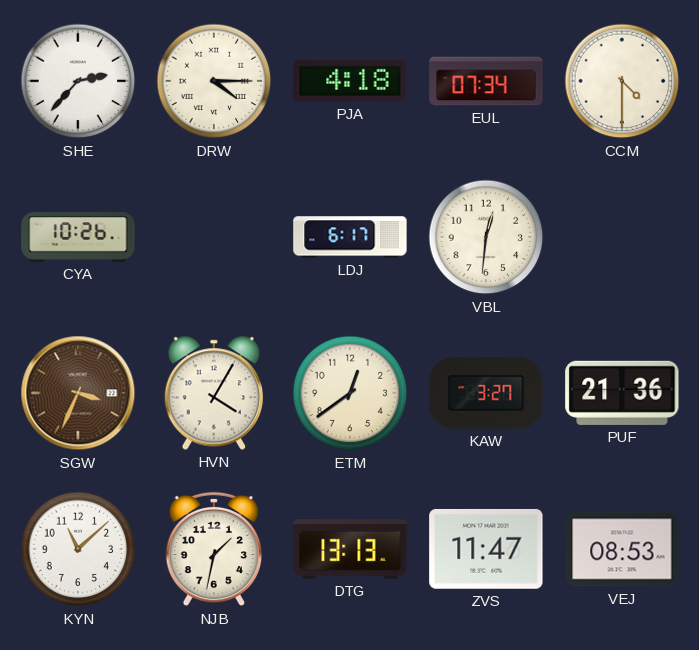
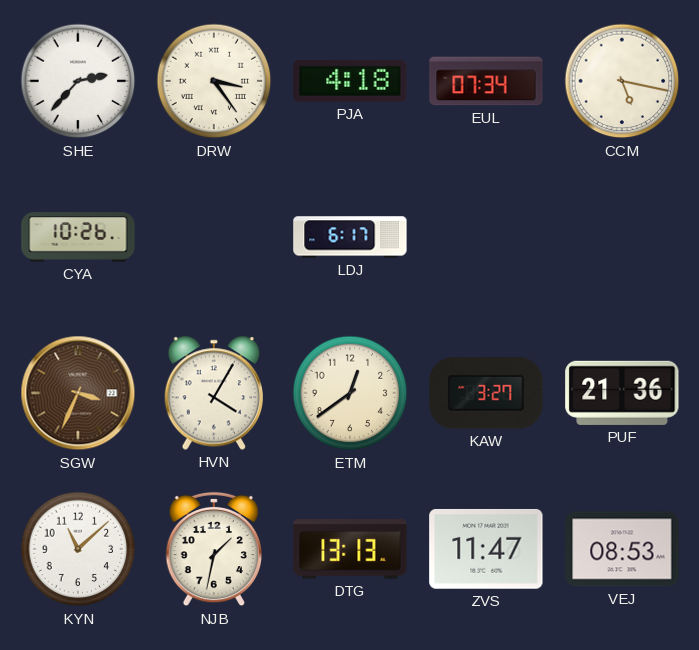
DRW: 4:15 -> 3:24
CCM: 4:30 -> 5:17
VBL: 12:31 -> none
